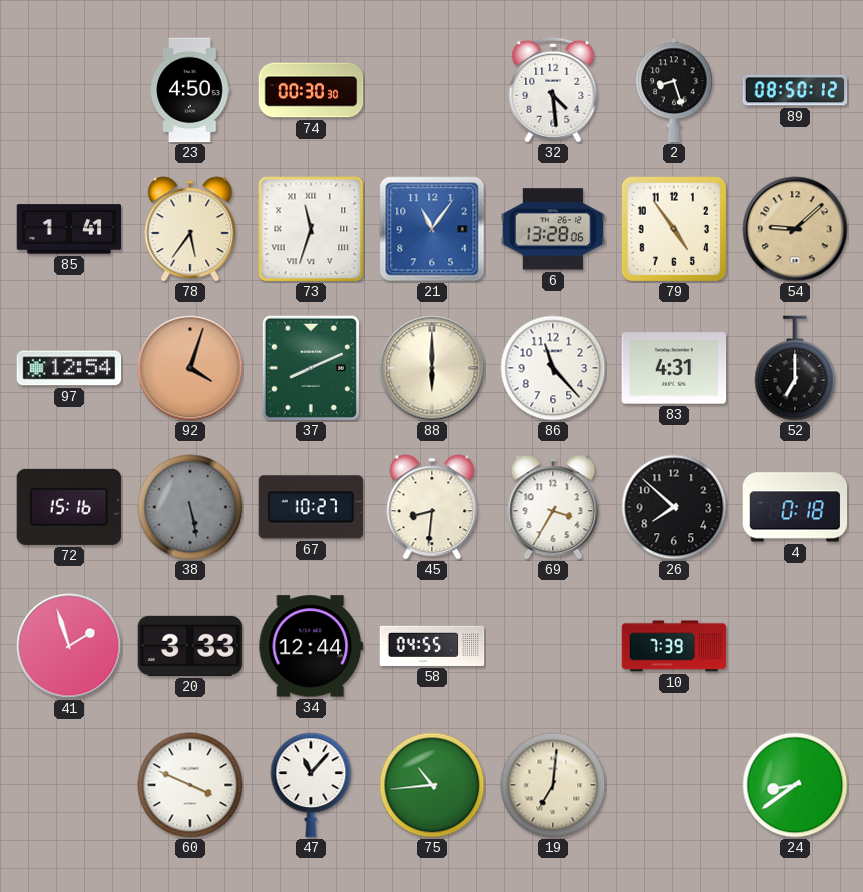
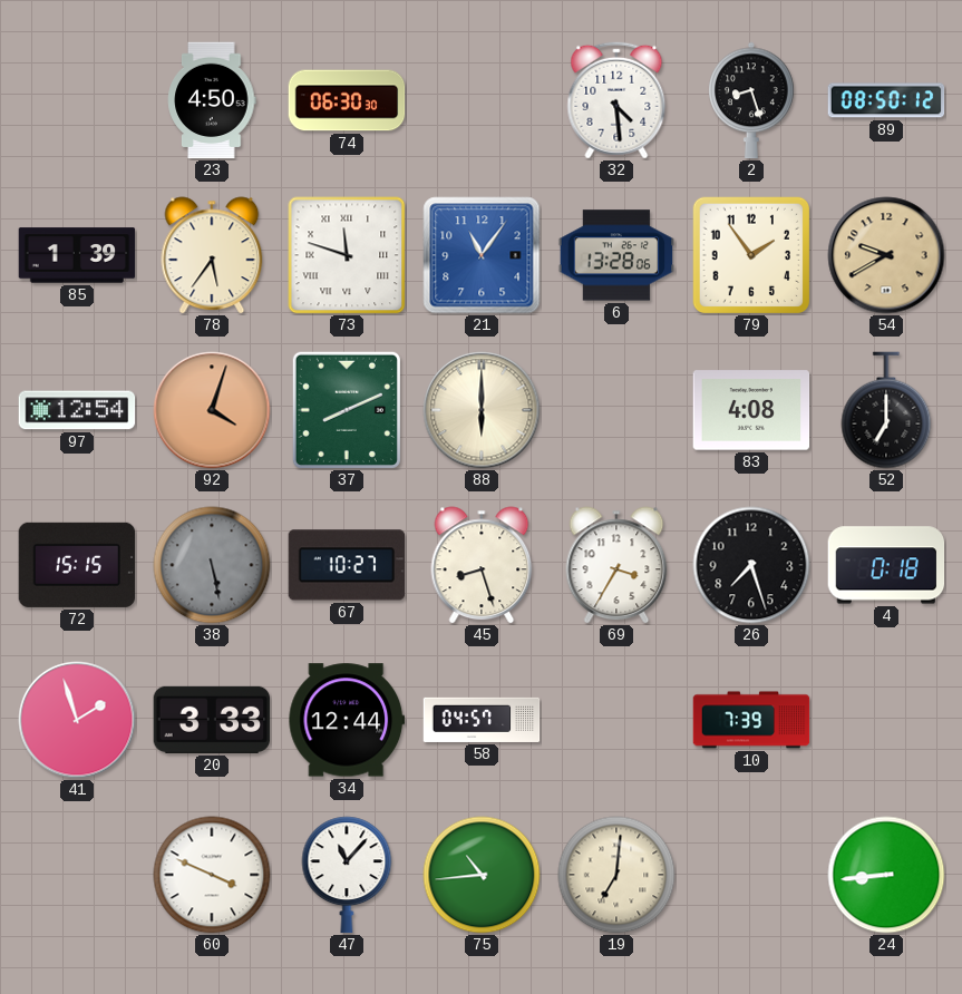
74: 00:30 -> 06:30
85: 1:41 -> 1:39
73: 11:33 -> 11:48
79: 4:54 -> 1:54
54: 9:08 -> 9:40
86: 11:23 -> none
83: 4:31 -> 4:08
72: 15:16 -> 15:15
45: 8:31 -> 8:27
26: 7:52 -> 7:27
58: 04:55 -> 04:57
24: 8:39 -> 8:44
